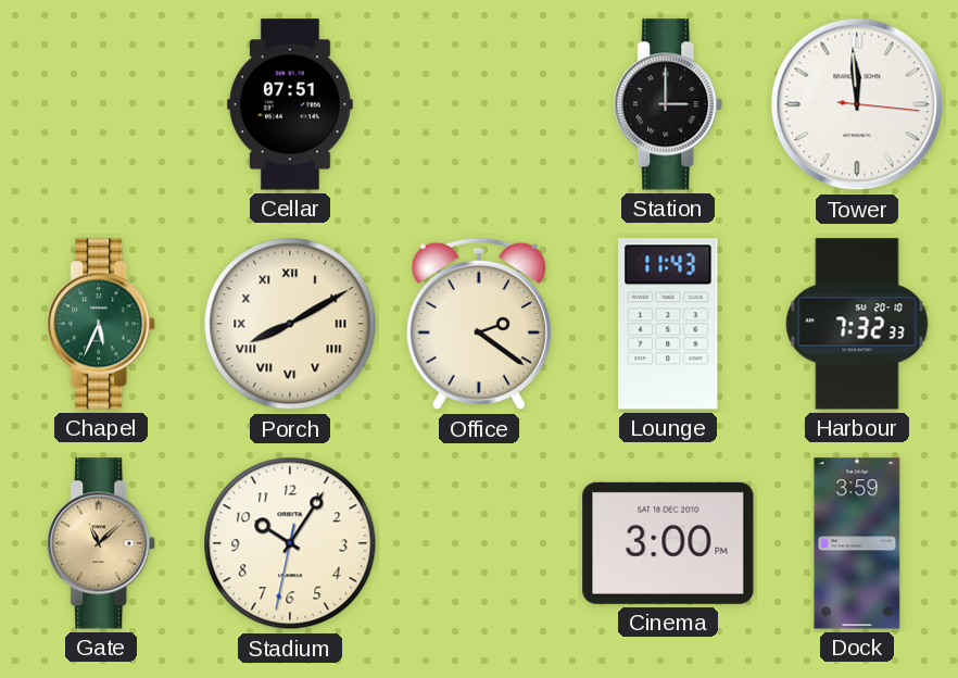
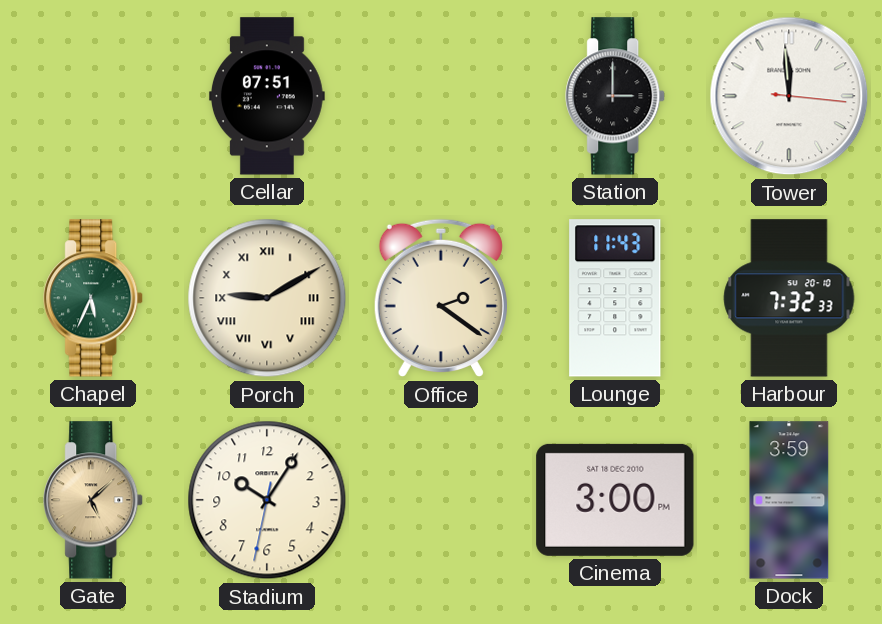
Porch: 8:10 -> 9:10
Gate: 11:08 -> 5:08
